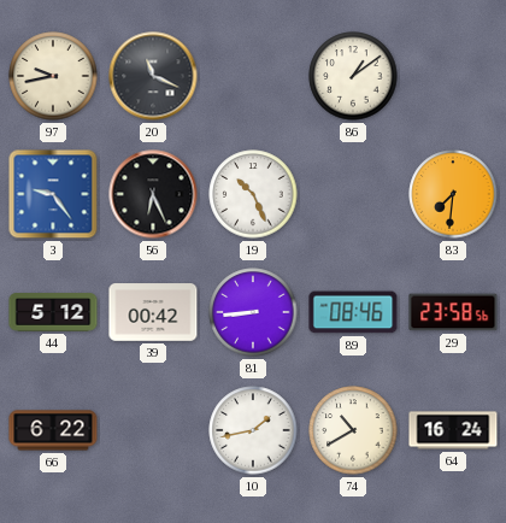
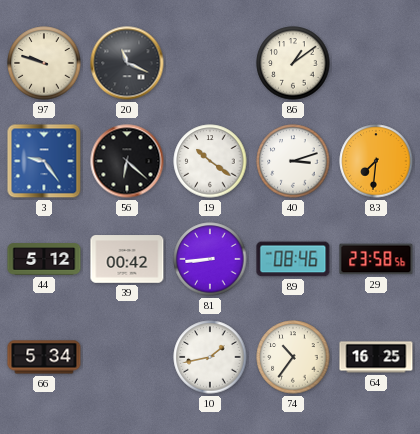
97: 9:43 -> 9:48
56: 6:26 -> 6:22
19: 10:26 -> 10:21
40: none -> 3:12
66: 6:22 -> 5:34
74: 10:40 -> 10:36
64: 16:24 -> 16:25
